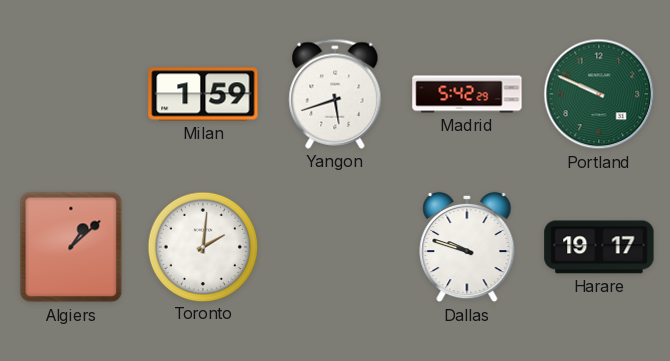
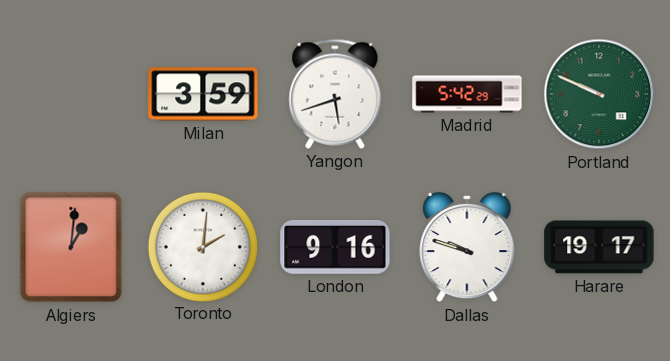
Milan: 1:59 -> 3:59
Algiers: 1:08 -> 1:01
London: none -> 9:16
